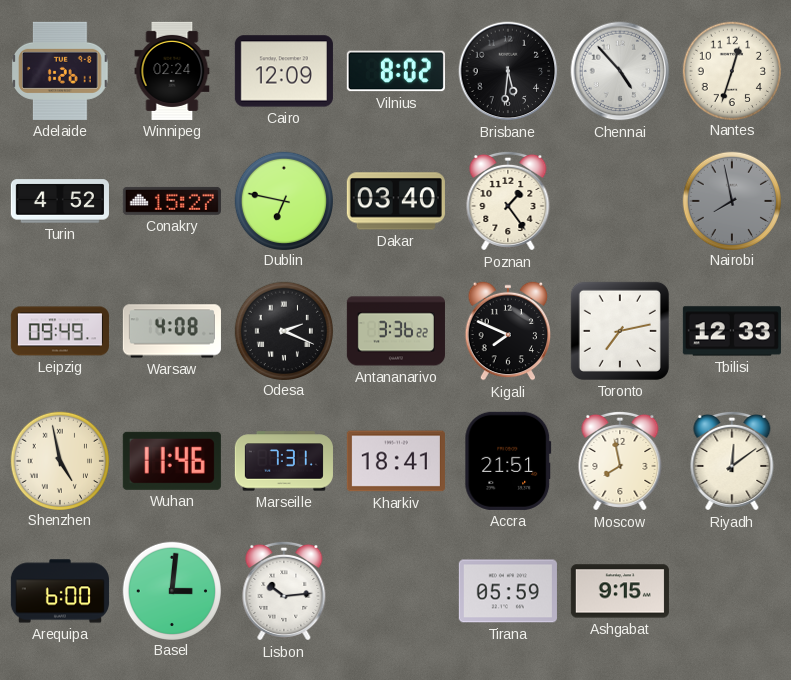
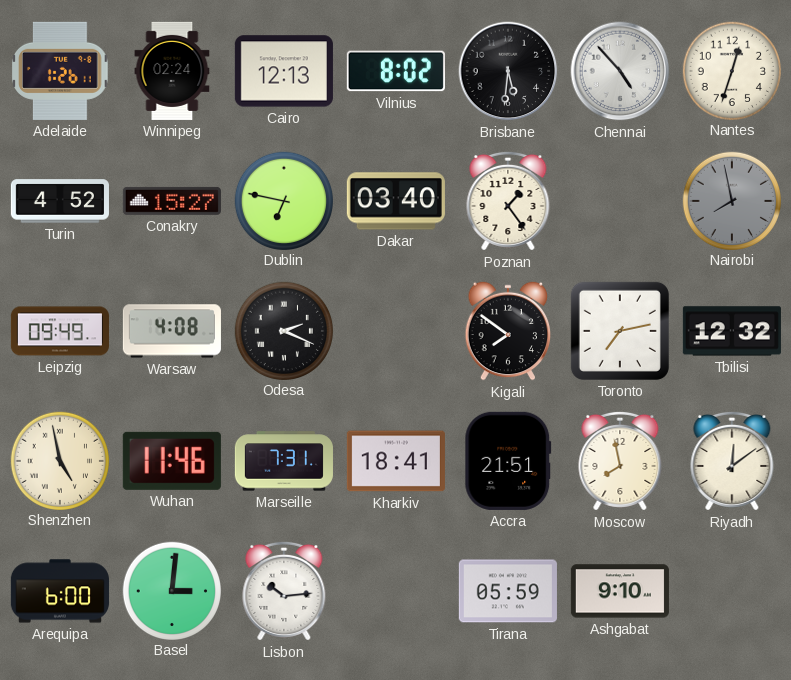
Cairo: 12:09 -> 12:13
Antananarivo: 3:36 -> none
Kigali: 7:49 -> 7:51
Tbilisi: 12:33 -> 12:32
Ashgabat: 9:15 -> 9:10
